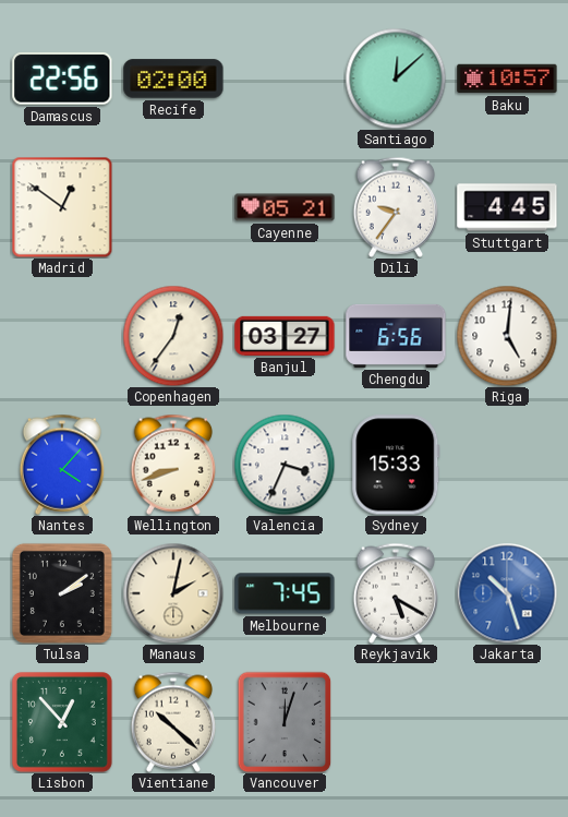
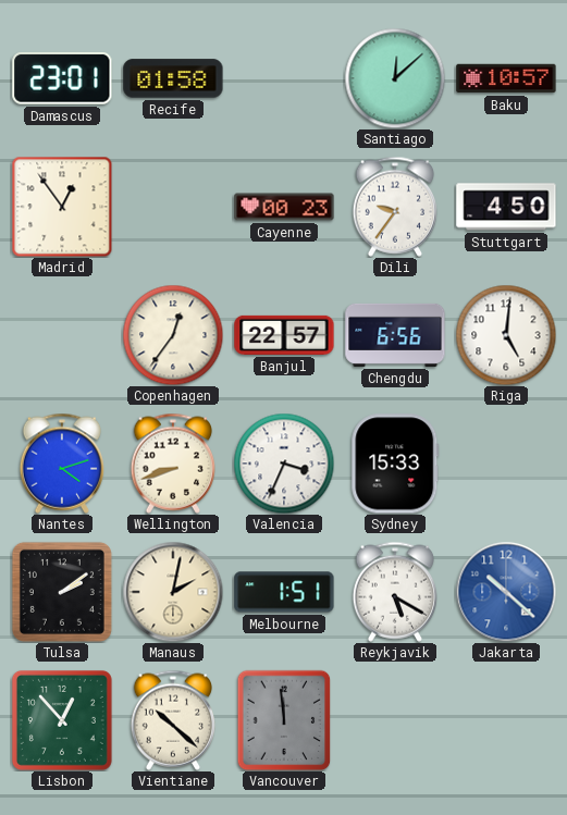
Damascus: 22:56 -> 23:01
Recife: 02:00 -> 01:58
Madrid: 12:51 -> 12:54
Cayenne: 05:21 -> 00:23
Stuttgart: 4:45 -> 4:50
Banjul: 03:27 -> 22:57
Nantes: 4:07 -> 4:12
Melbourne: 7:45 -> 1:51
Jakarta: 10:27 -> 10:22
Vancouver: 12:03 -> 11:59
